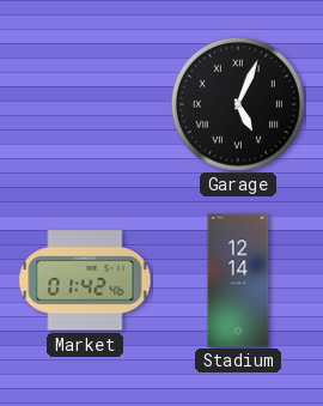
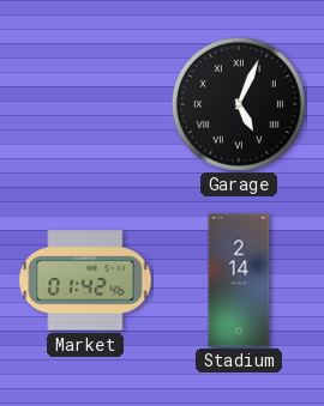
Stadium: 12:14 -> 2:14
